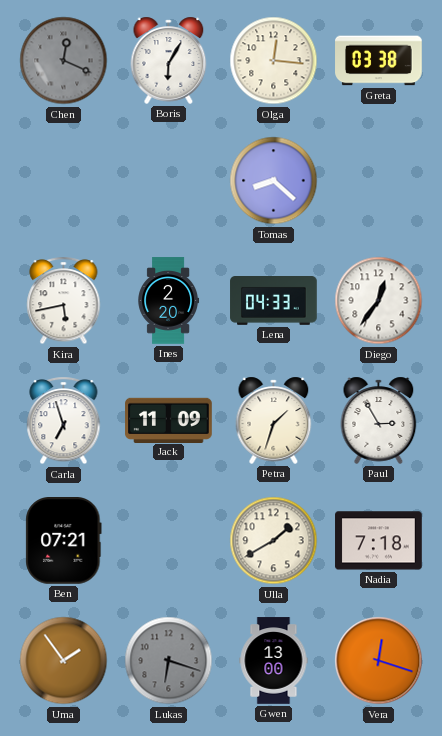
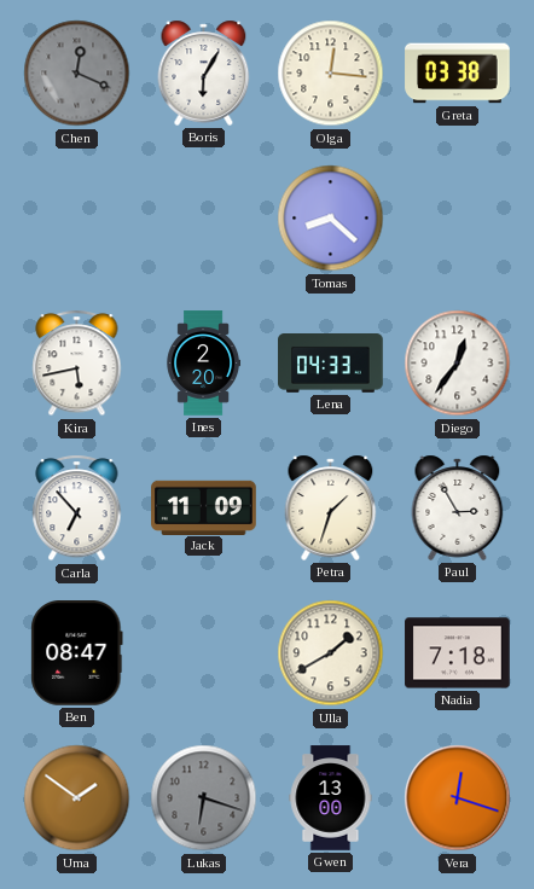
Carla: 6:57 -> 6:53
Ben: 07:21 -> 08:47
Uma: 1:54 -> 1:51
